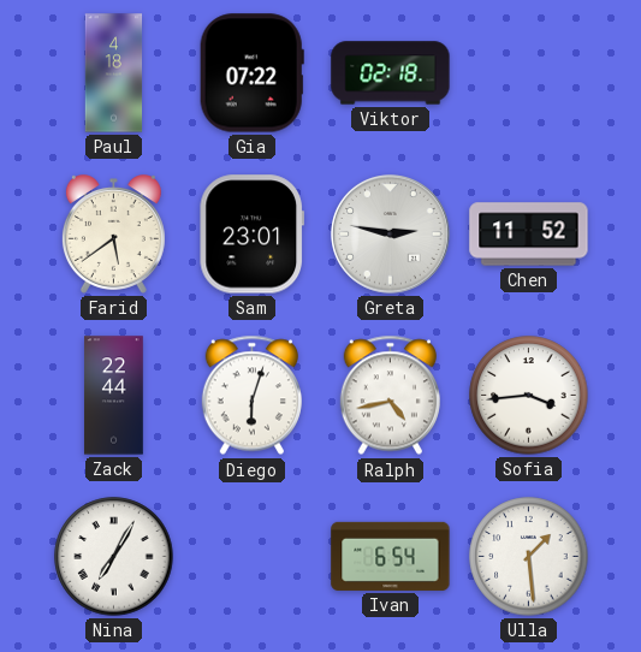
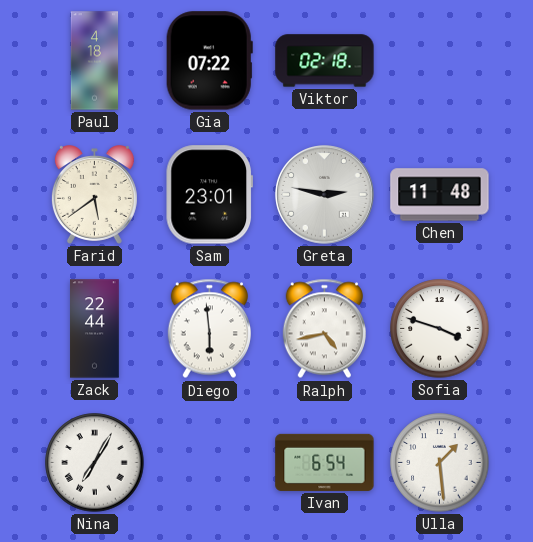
Chen: 11:52 -> 11:48
Diego: 6:03 -> 5:59
Sofia: 3:44 -> 3:48
